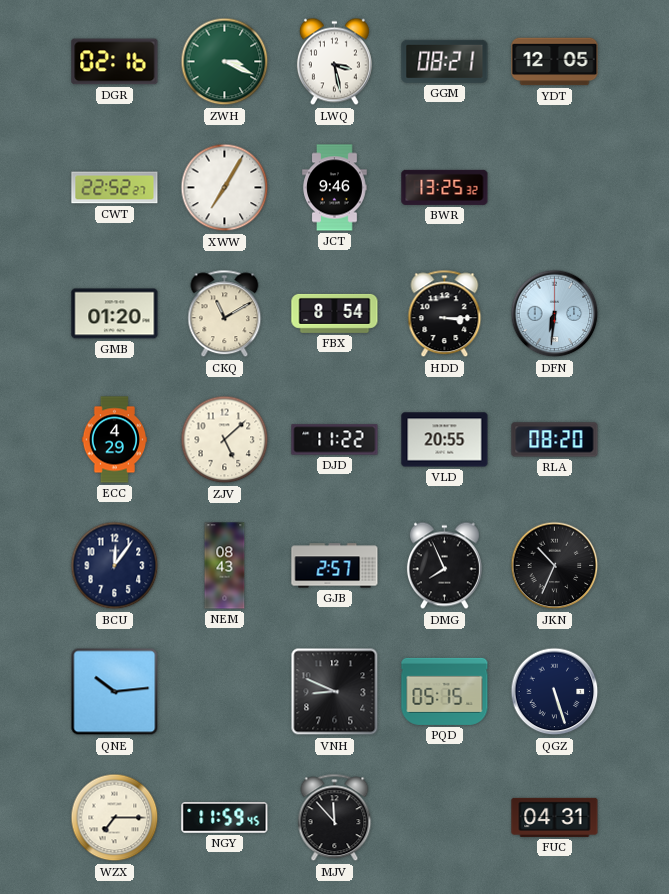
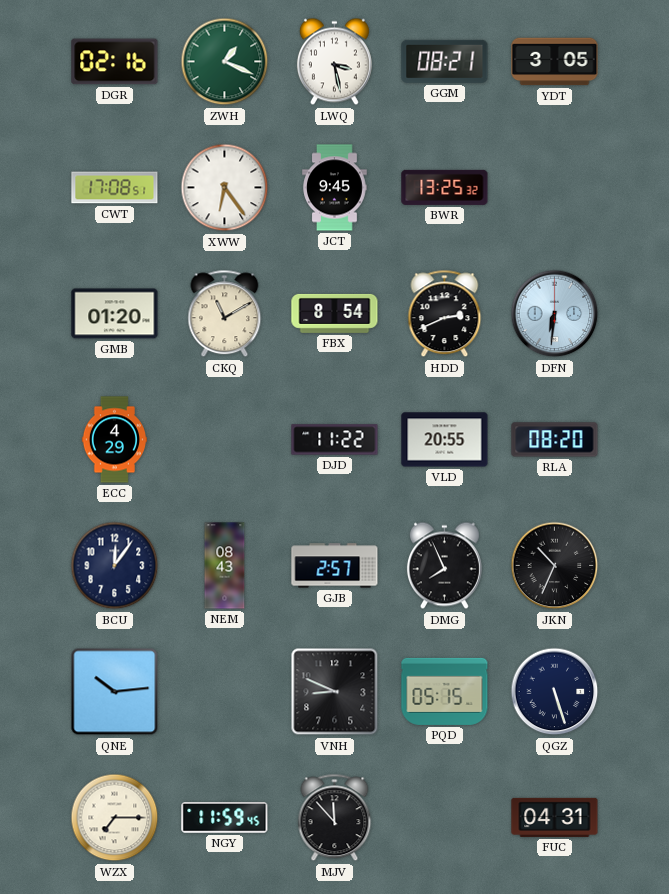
ZWH: 3:19 -> 1:19
YDT: 12:05 -> 3:05
CWT: 22:52 -> 17:08
XWW: 7:05 -> 6:24
JCT: 9:46 -> 9:45
HDD: 3:15 -> 2:41
ZJV: 5:08 -> none
